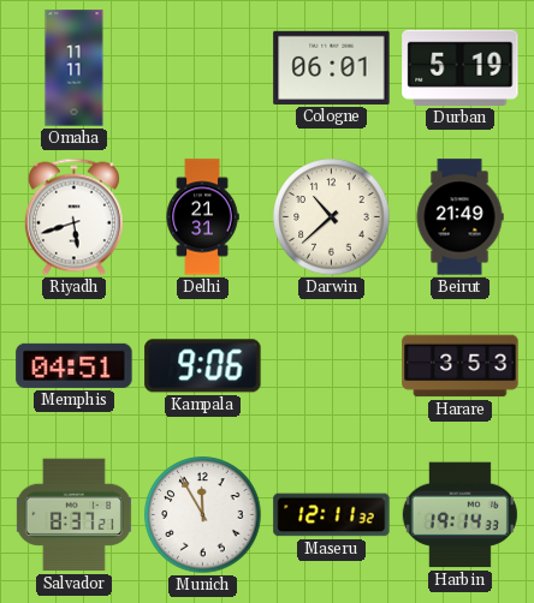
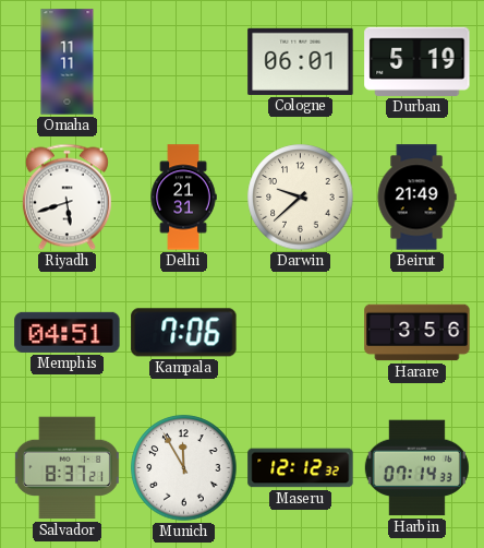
Darwin: 10:38 -> 9:38
Kampala: 9:06 -> 7:06
Harare: 3:53 -> 3:56
Maseru: 12:11 -> 12:12
Harbin: 19:14 -> 07:14
